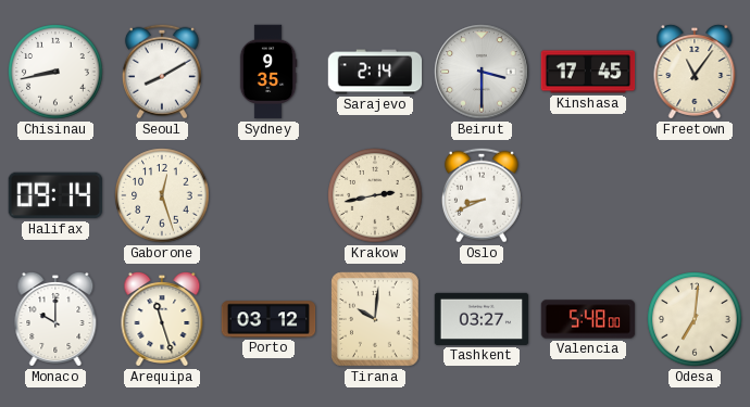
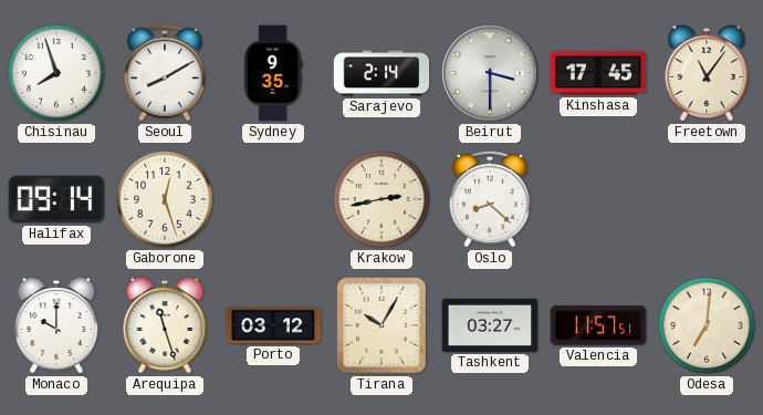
Chisinau: 8:43 -> 7:57
Oslo: 8:41 -> 8:22
Tirana: 10:01 -> 10:05
Valencia: 5:48 -> 11:57
